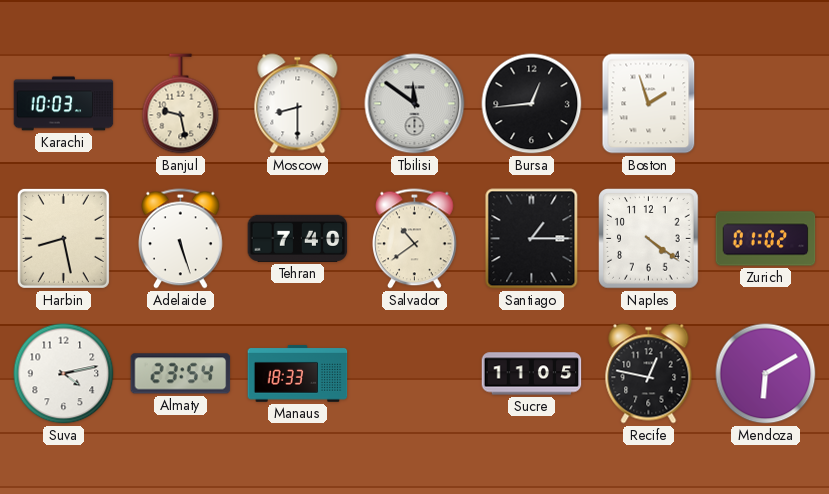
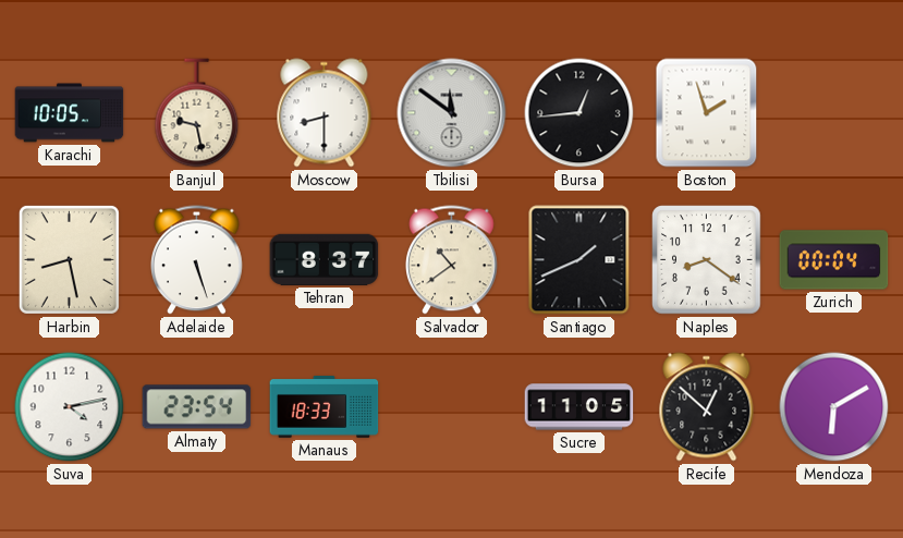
Karachi: 10:03 -> 10:05
Tehran: 7:40 -> 8:37
Santiago: 1:15 -> 1:41
Naples: 4:21 -> 8:21
Zurich: 01:02 -> 00:04
Recife: 12:47 -> 12:52
